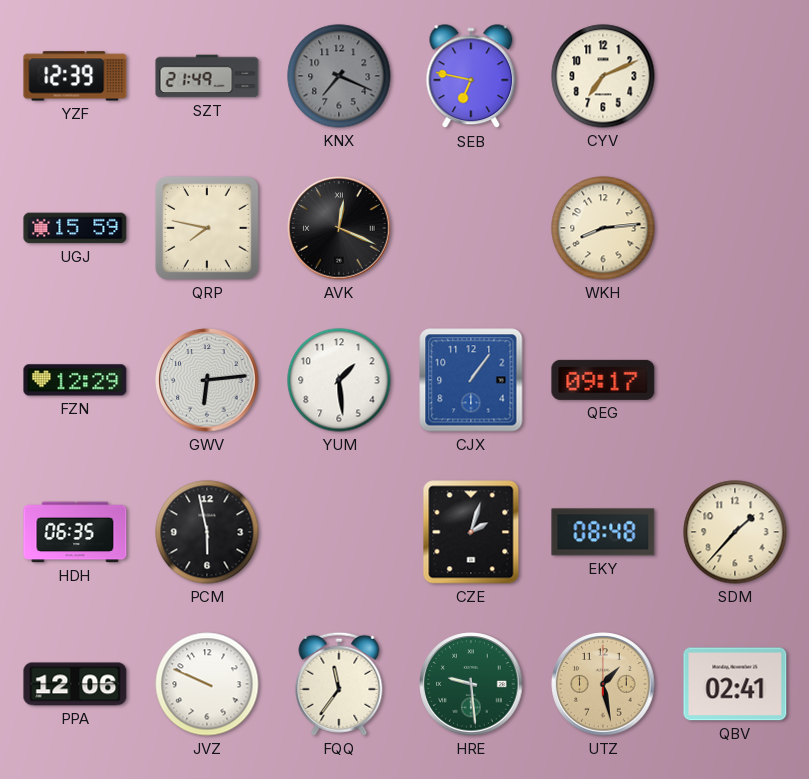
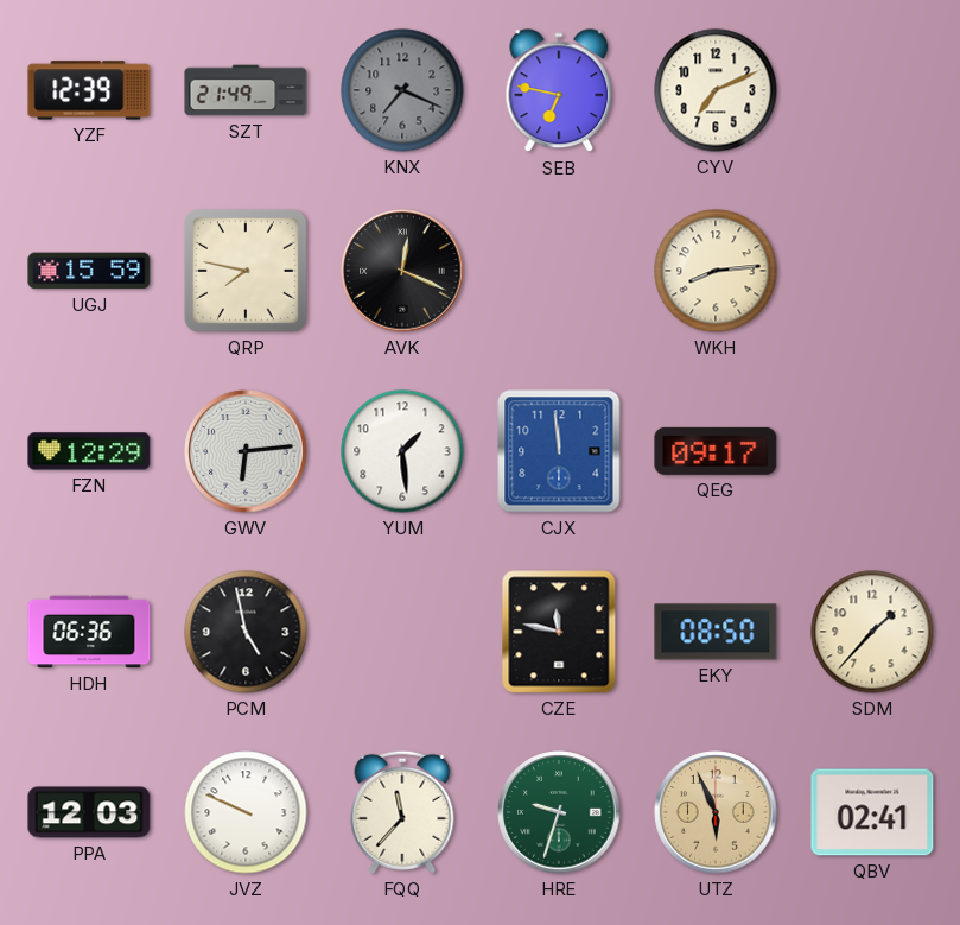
CJX: 1:06 -> 11:59
HDH: 06:35 -> 06:36
PCM: 5:58 -> 4:58
CZE: 2:03 -> 11:47
EKY: 08:48 -> 08:50
PPA: 12:06 -> 12:03
FQQ: 11:36 -> 11:37
HRE: 9:29 -> 9:33
UTZ: 1:28 -> 5:56
